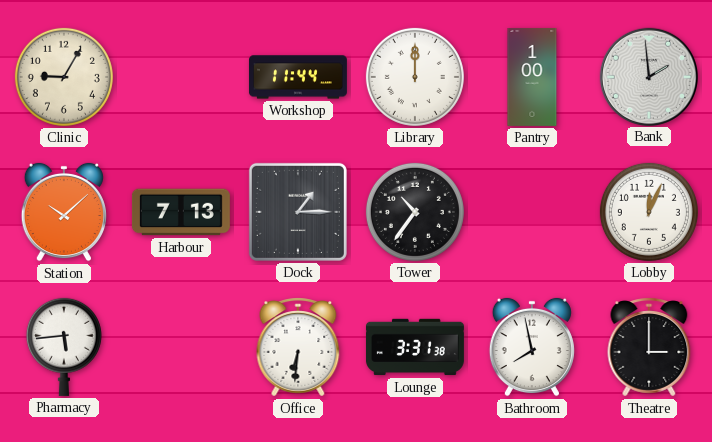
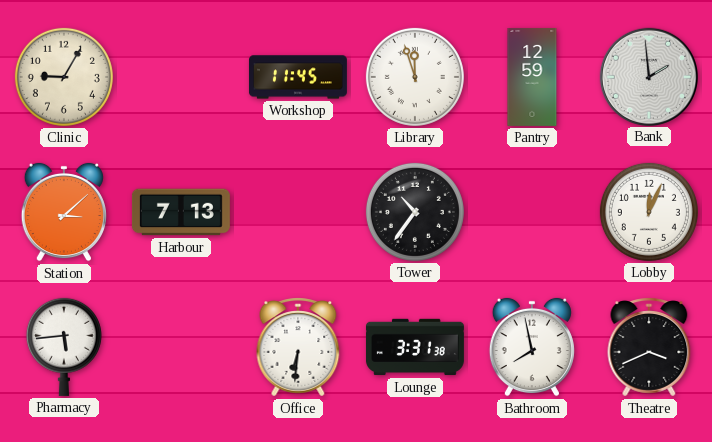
Workshop: 11:44 -> 11:45
Library: 12:00 -> 11:57
Pantry: 1:00 -> 12:59
Station: 10:08 -> 3:08
Dock: 1:15 -> none
Theatre: 3:00 -> 3:41
